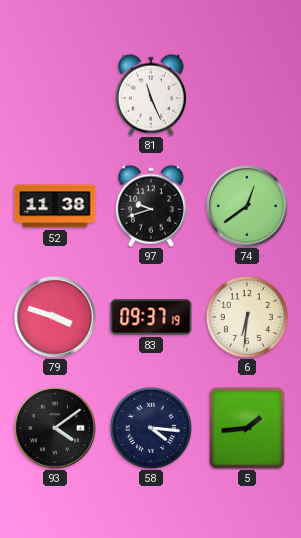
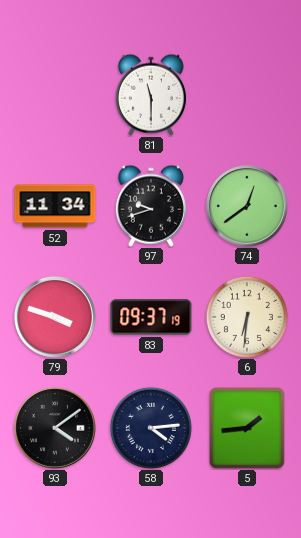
81: 11:26 -> 11:30
52: 11:38 -> 11:34
58: 4:16 -> 4:14
